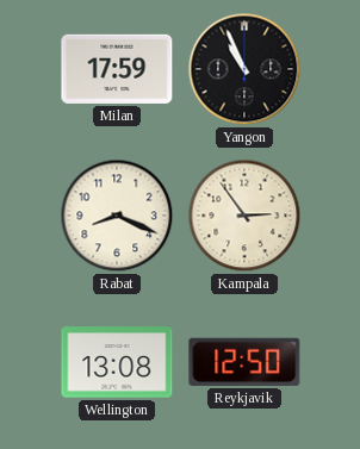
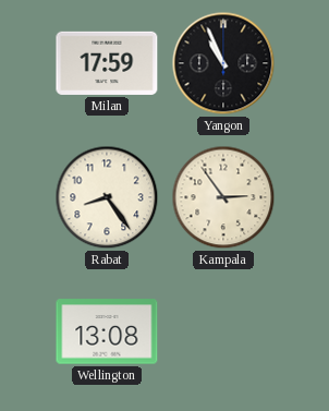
Rabat: 8:19 -> 8:24
Reykjavik: 12:50 -> none
